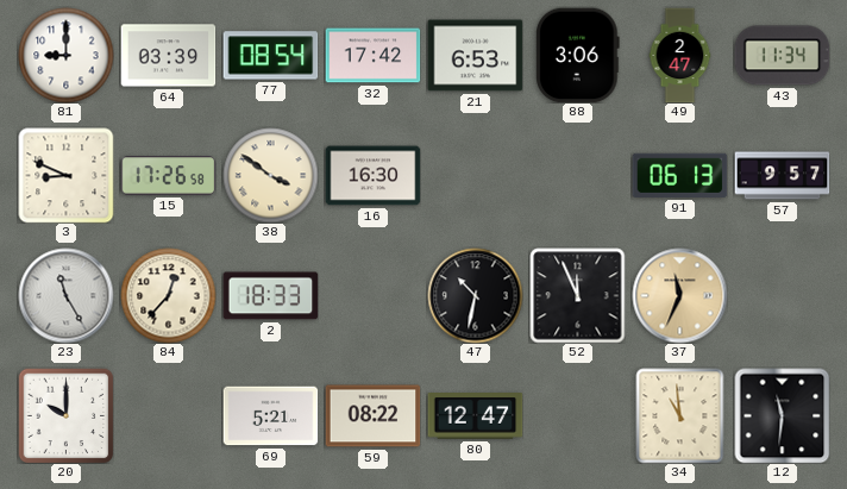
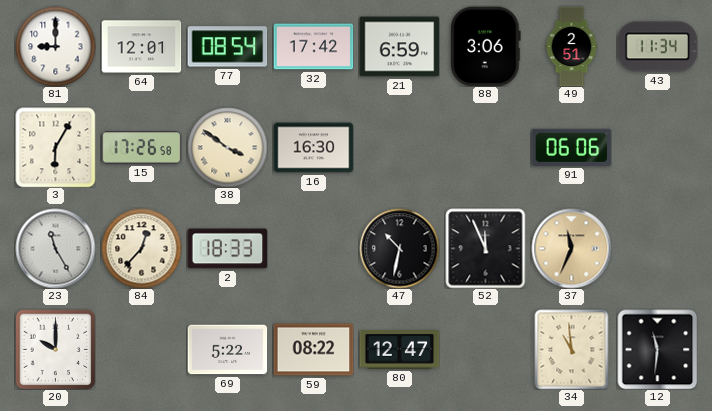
64: 03:39 -> 12:01
21: 6:53 -> 6:59
49: 2:47 -> 2:51
3: 8:49 -> 6:05
91: 06:13 -> 06:06
57: 9:57 -> none
69: 5:21 -> 5:22
